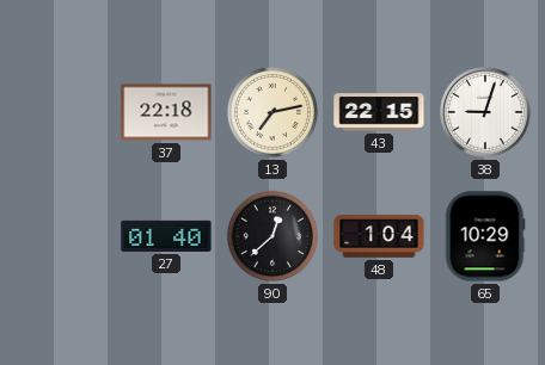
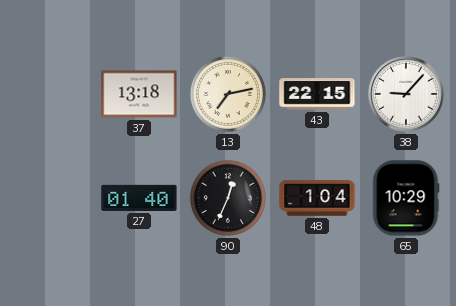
37: 22:18 -> 13:18
38: 9:03 -> 9:07
90: 12:38 -> 12:34
